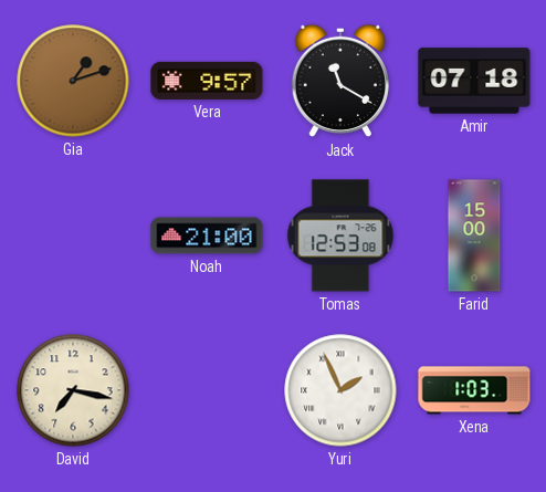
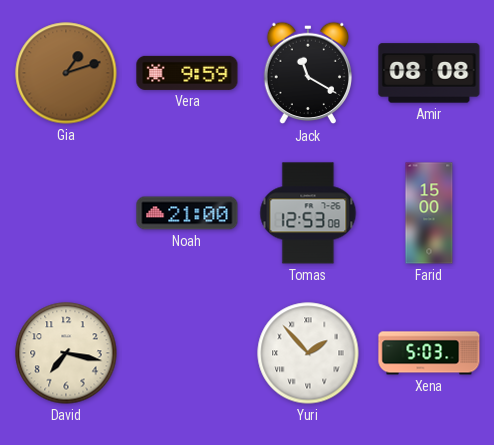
Vera: 9:57 -> 9:59
Amir: 07:18 -> 08:08
Yuri: 1:56 -> 1:53
Xena: 1:03 -> 5:03
